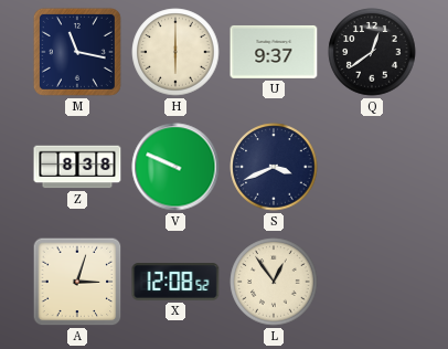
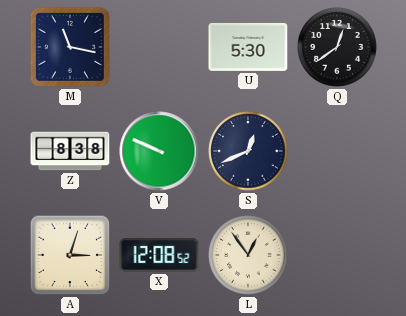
H: 6:00 -> none
U: 9:37 -> 5:30
S: 3:41 -> 12:41
